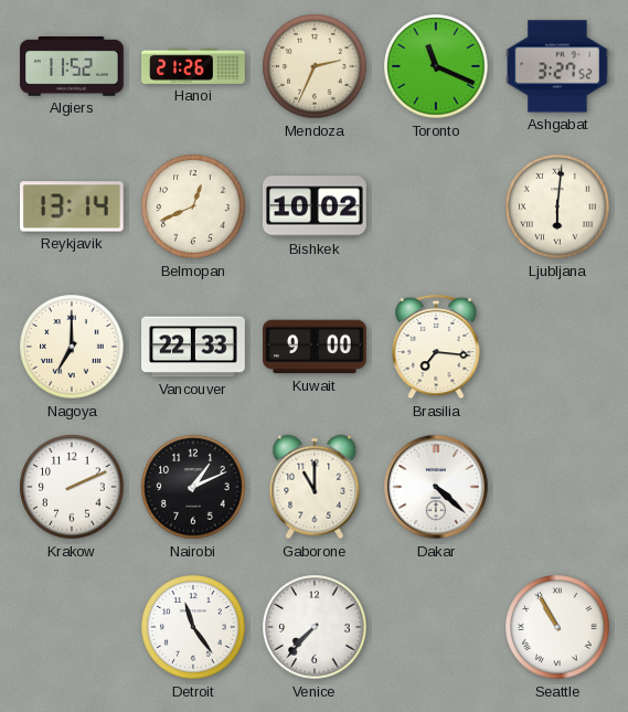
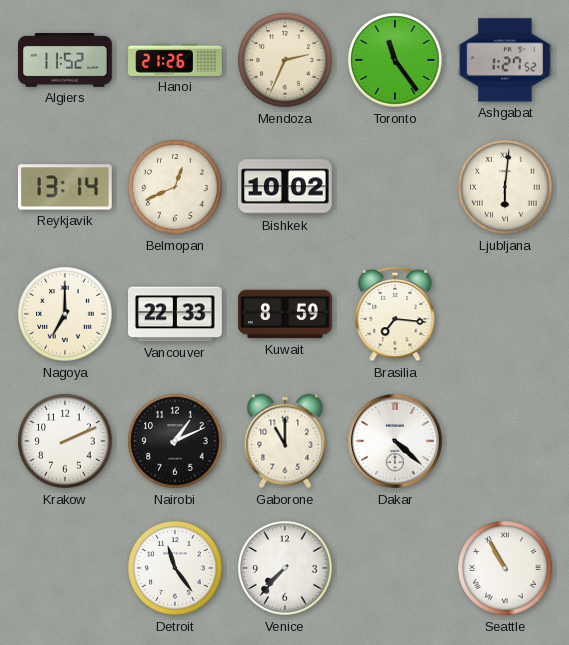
Toronto: 11:19 -> 11:24
Ashgabat: 3:27 -> 1:27
Kuwait: 9:00 -> 8:59
